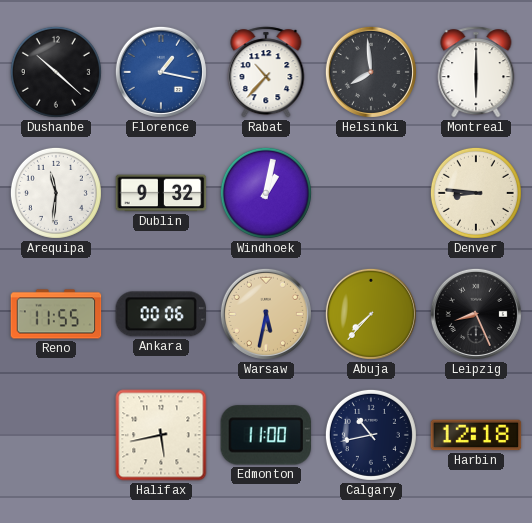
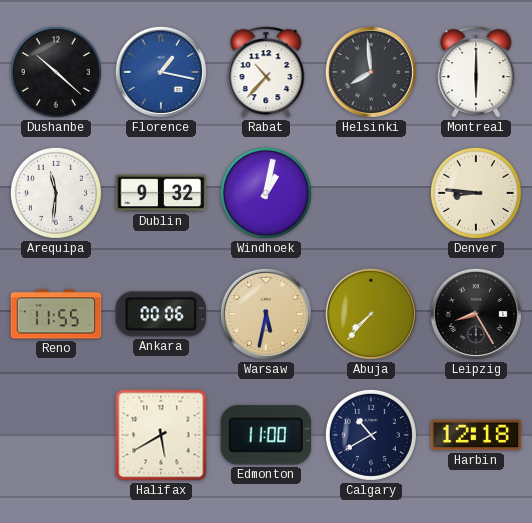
Leipzig: 8:26 -> 8:25
Halifax: 5:43 -> 5:40
Calgary: 10:43 -> 10:40
